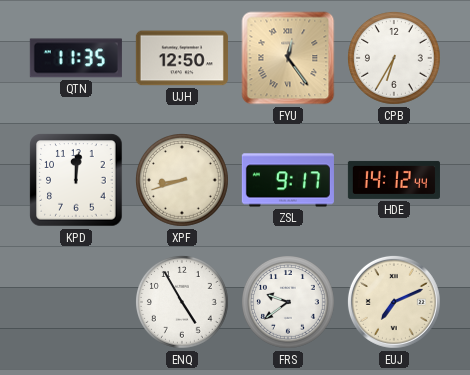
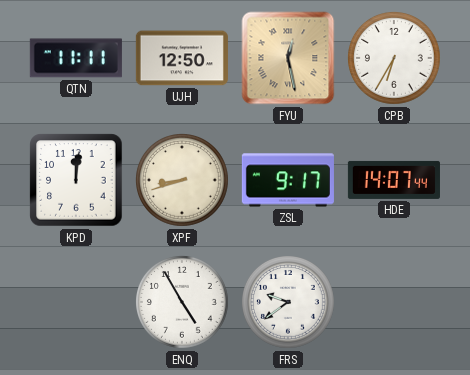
QTN: 11:35 -> 11:11
FYU: 12:24 -> 12:28
HDE: 14:12 -> 14:07
EUJ: 7:11 -> none
